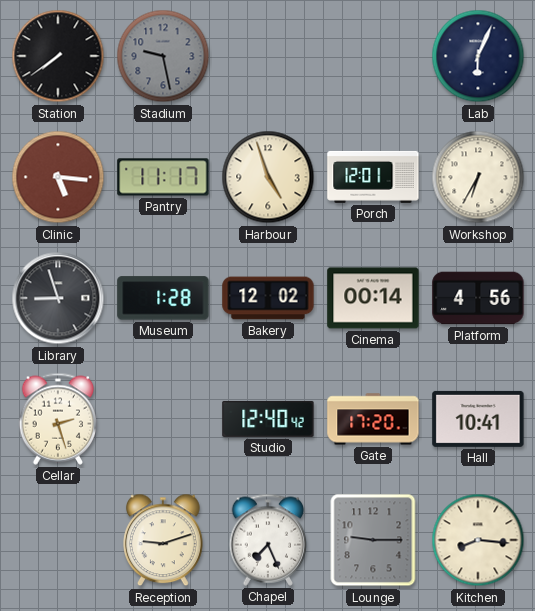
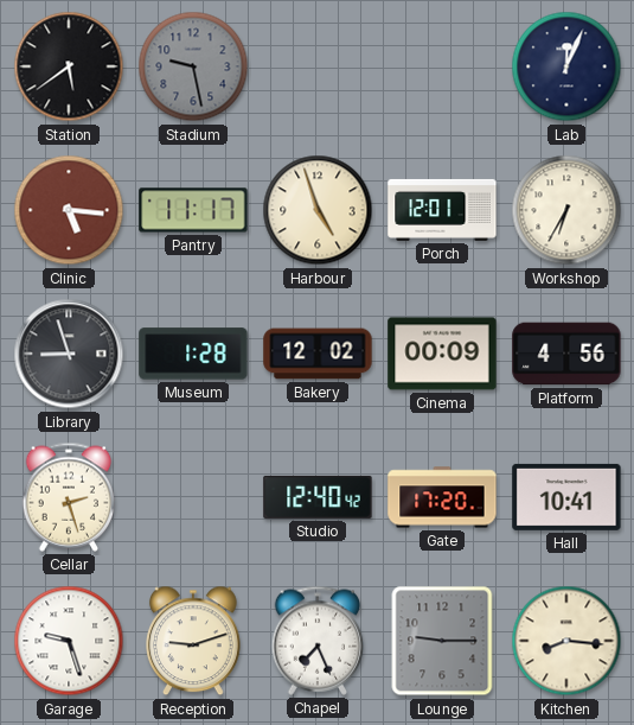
Station: 7:39 -> 5:39
Lab: 6:04 -> 12:04
Cinema: 00:14 -> 00:09
Garage: none -> 9:27
